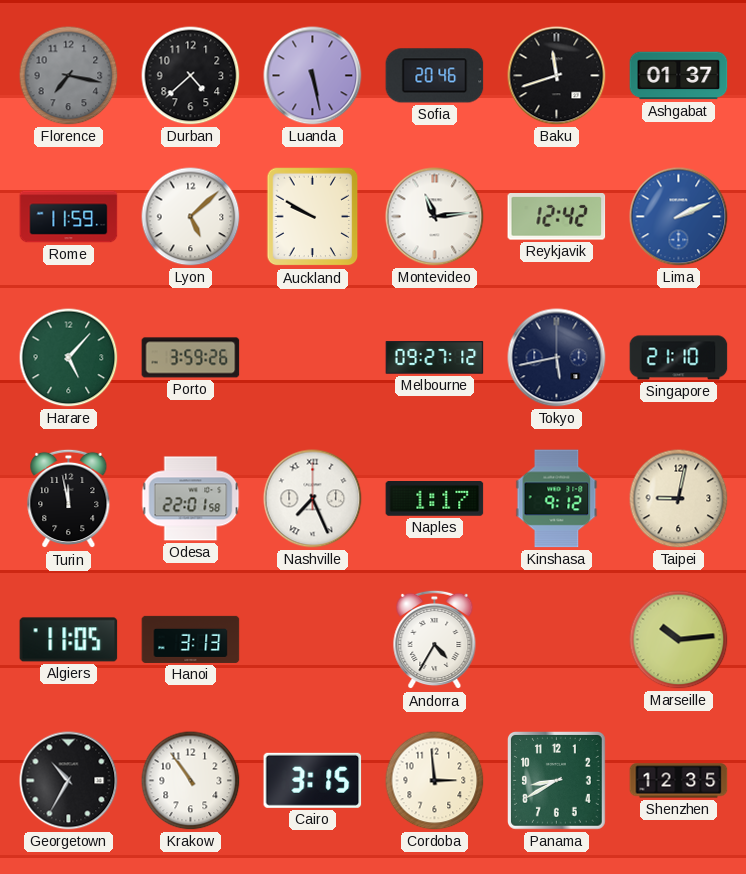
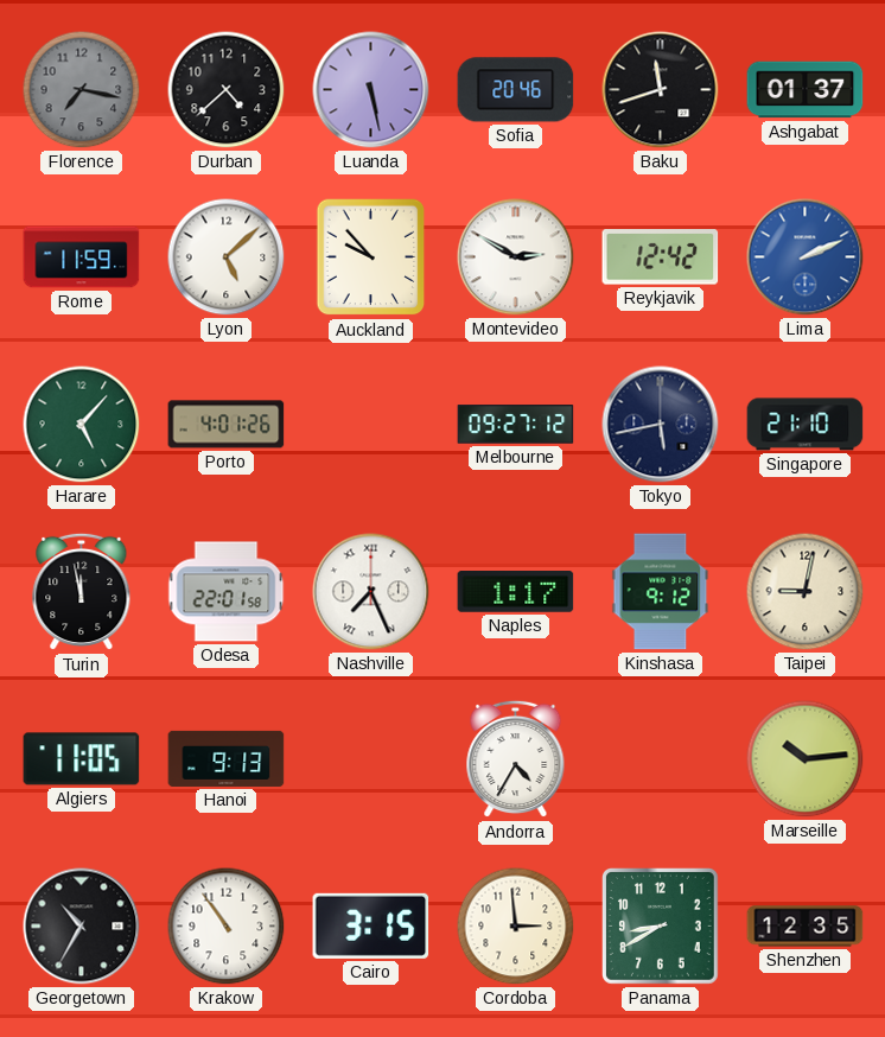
Auckland: 9:50 -> 9:53
Montevideo: 11:14 -> 2:50
Porto: 3:59 -> 4:01
Hanoi: 3:13 -> 9:13
